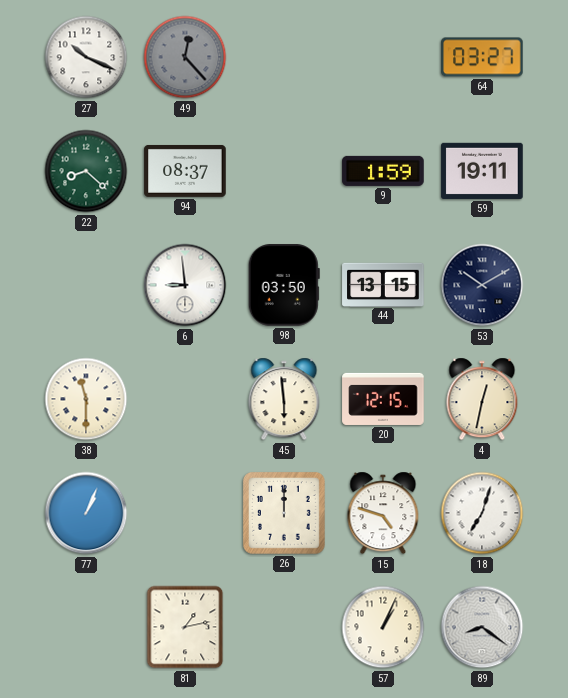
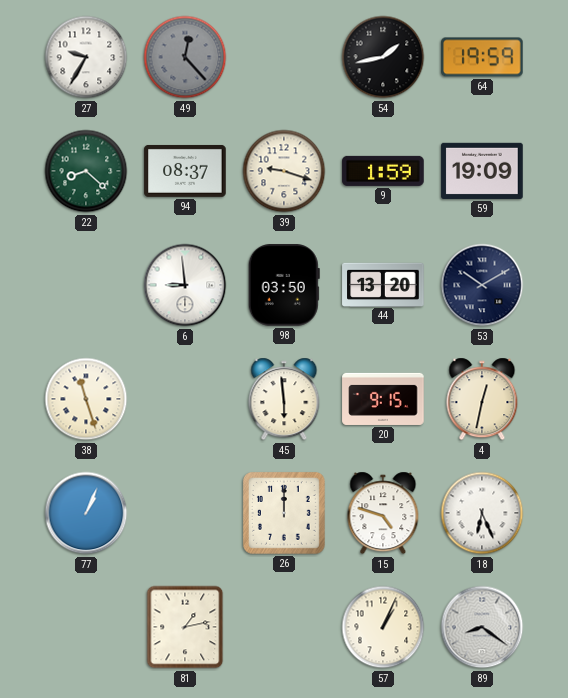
27: 10:19 -> 9:35
54: none -> 1:43
64: 03:27 -> 19:59
39: none -> 9:18
59: 19:11 -> 19:09
44: 13:15 -> 13:20
38: 11:30 -> 11:27
20: 12:15 -> 9:15
18: 7:03 -> 6:26
